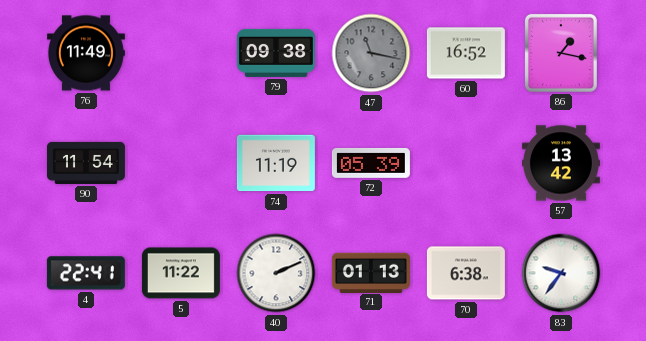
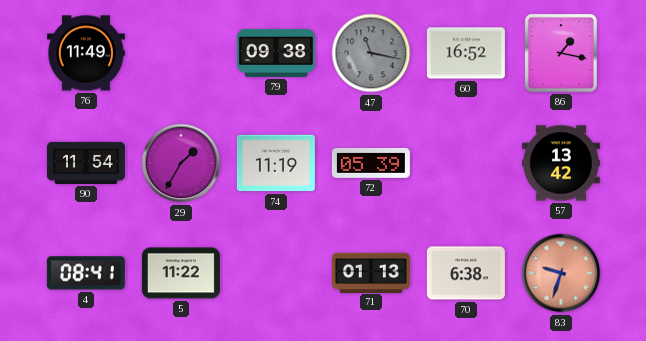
29: none -> 1:35
4: 22:41 -> 08:41
40: 2:11 -> none
83: 9:36 -> 9:33
83 dial: white -> salmon
